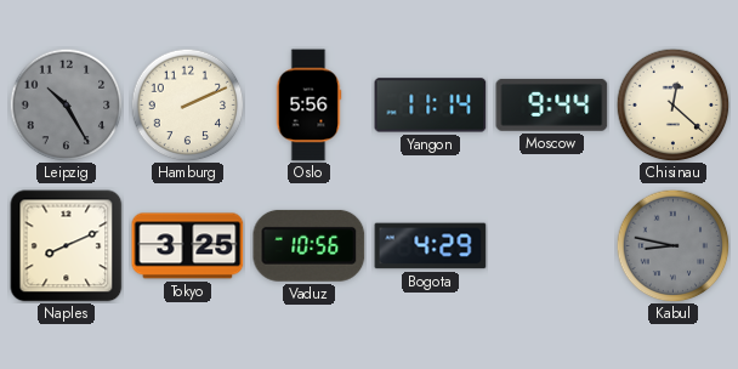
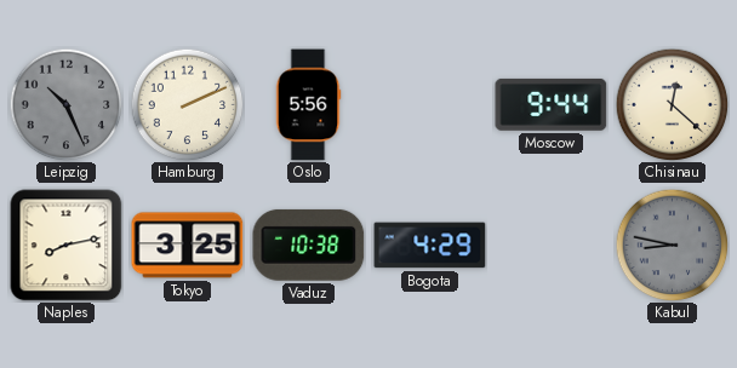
Leipzig: 10:25 -> 10:26
Yangon: 11:14 -> none
Naples: 8:11 -> 8:13
Vaduz: 10:56 -> 10:38
